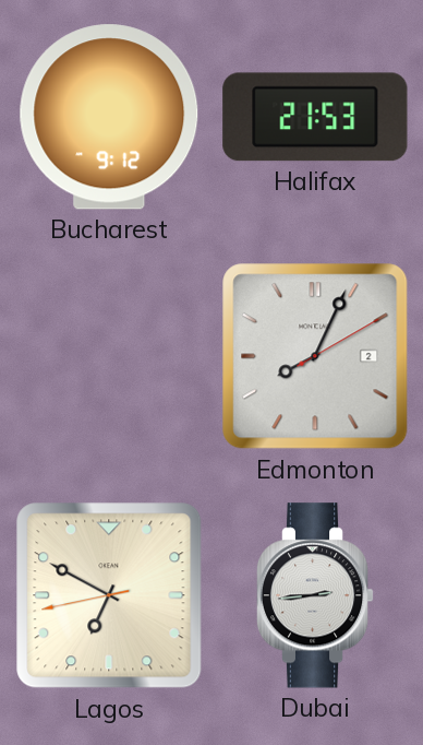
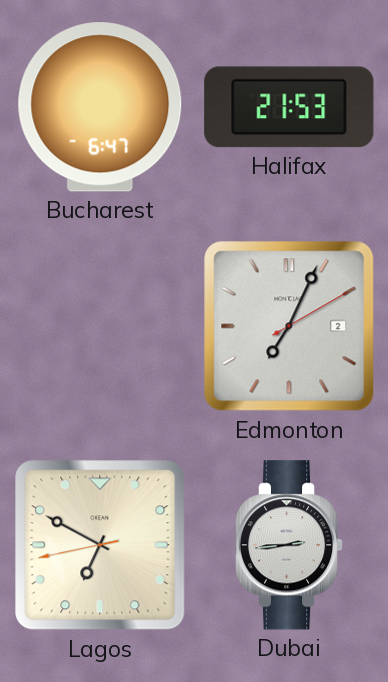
Bucharest: 9:12 -> 6:47
Edmonton: 8:04 -> 7:04
